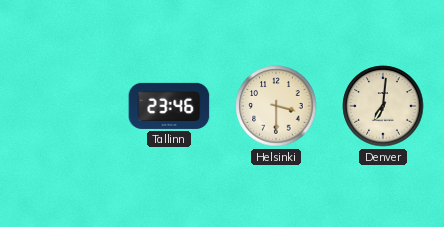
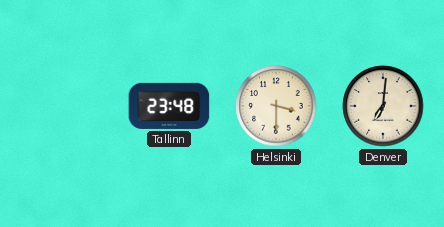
Tallinn: 23:46 -> 23:48
